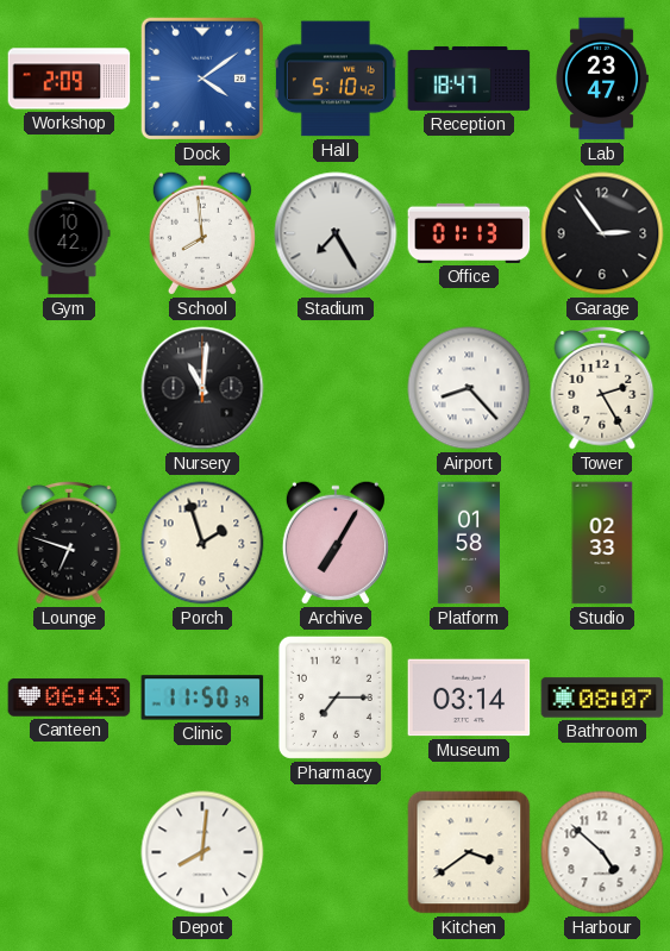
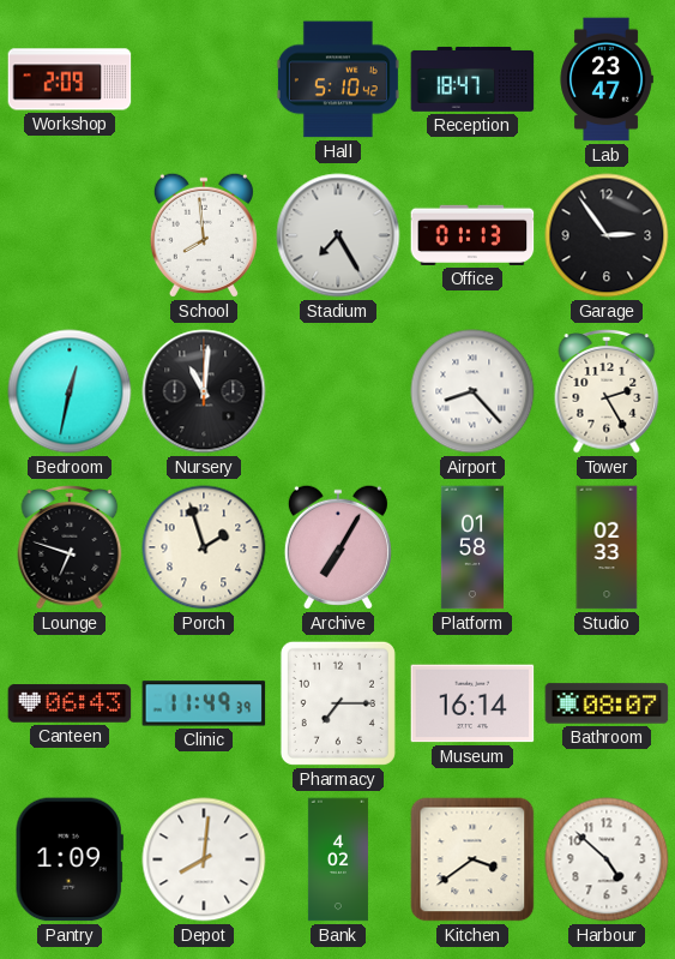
Dock: 4:09 -> none
Gym: 10:42 -> none
Bedroom: none -> 12:32
Clinic: 11:50 -> 11:49
Museum: 03:14 -> 16:14
Pantry: none -> 1:09
Bank: none -> 4:02
